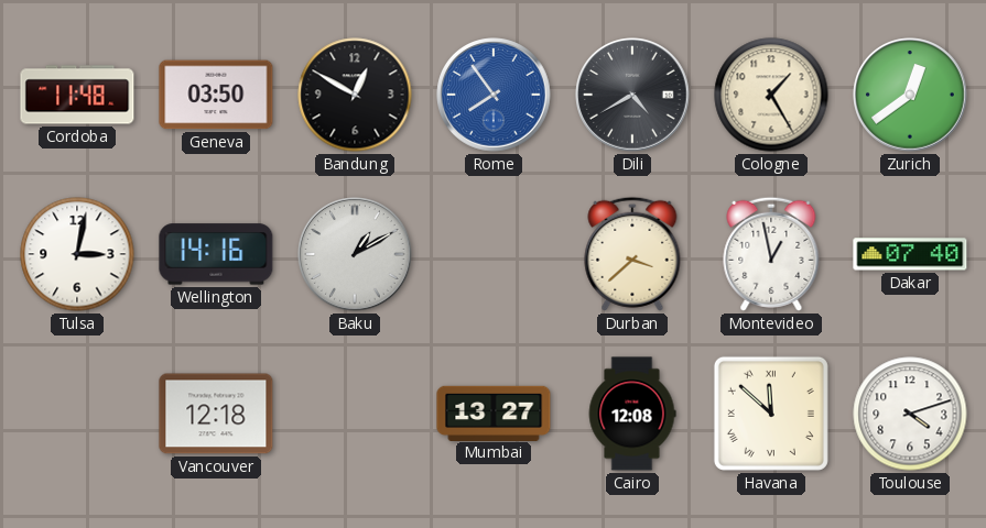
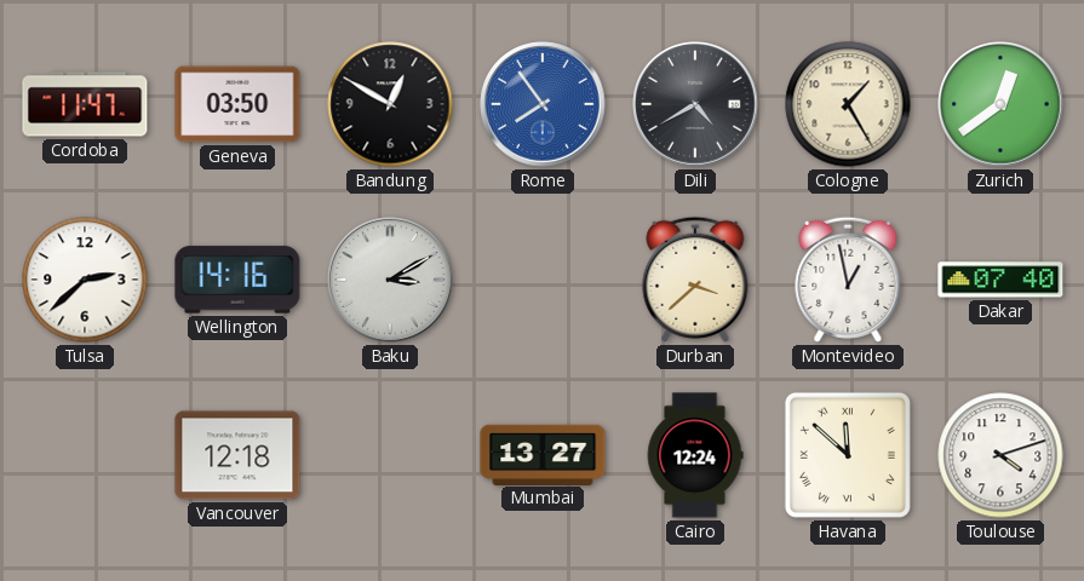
Cordoba: 11:48 -> 11:47
Tulsa: 3:02 -> 2:38
Baku: 1:10 -> 3:10
Cairo: 12:08 -> 12:24
